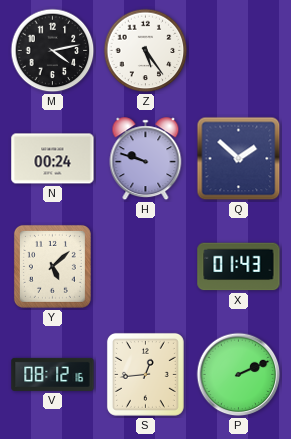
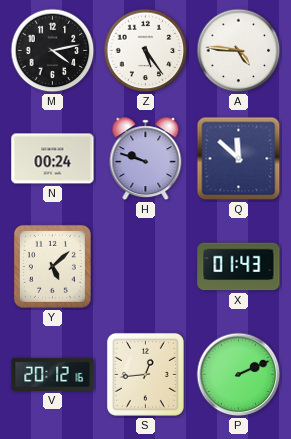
A: none -> 4:46
Q: 1:52 -> 11:52
V: 08:12 -> 20:12
